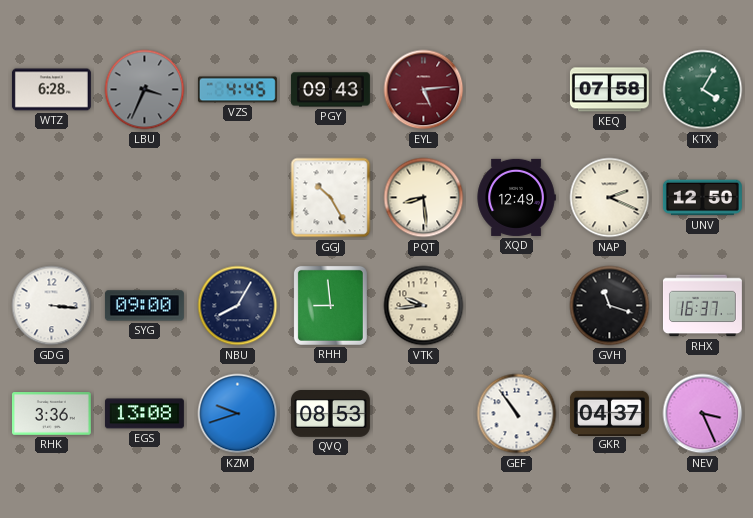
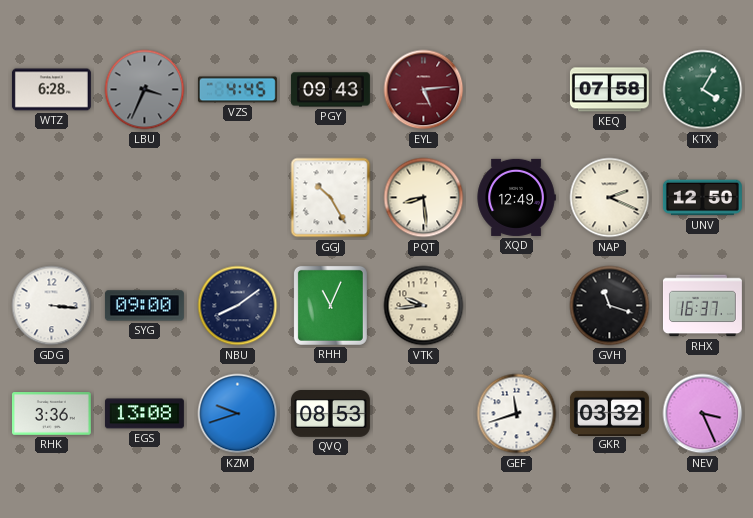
NBU: 8:05 -> 8:09
RHH: 8:59 -> 11:04
GEF: 10:54 -> 11:42
GKR: 04:37 -> 03:32
